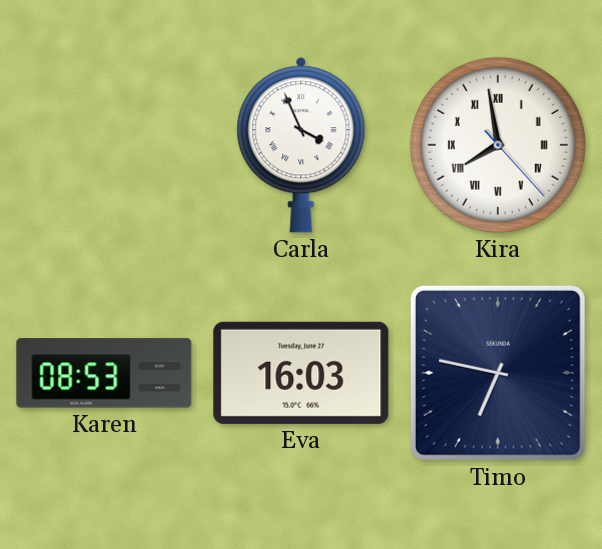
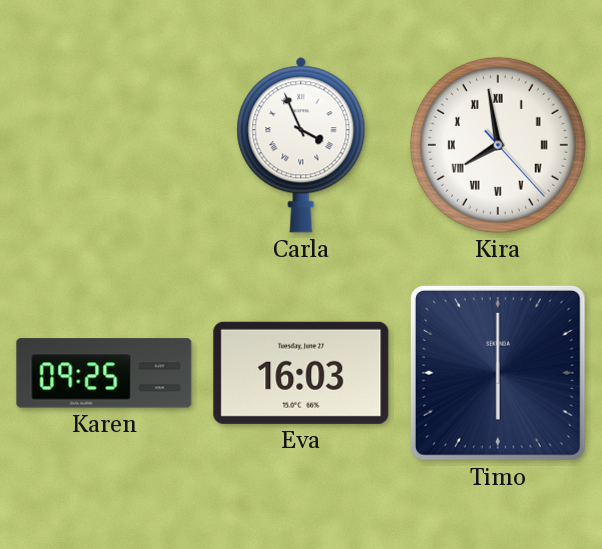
Karen: 08:53 -> 09:25
Timo: 6:47 -> 6:00
